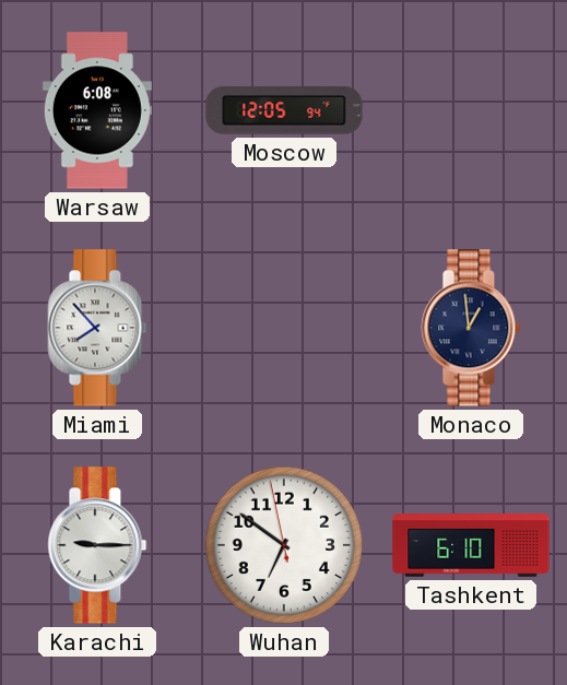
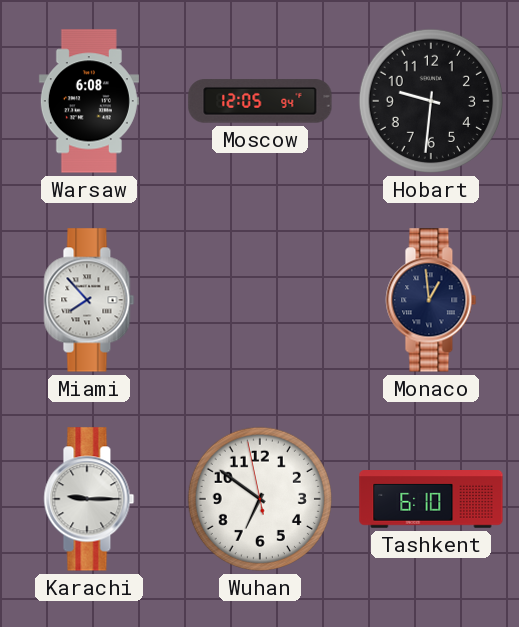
Hobart: none -> 9:31
